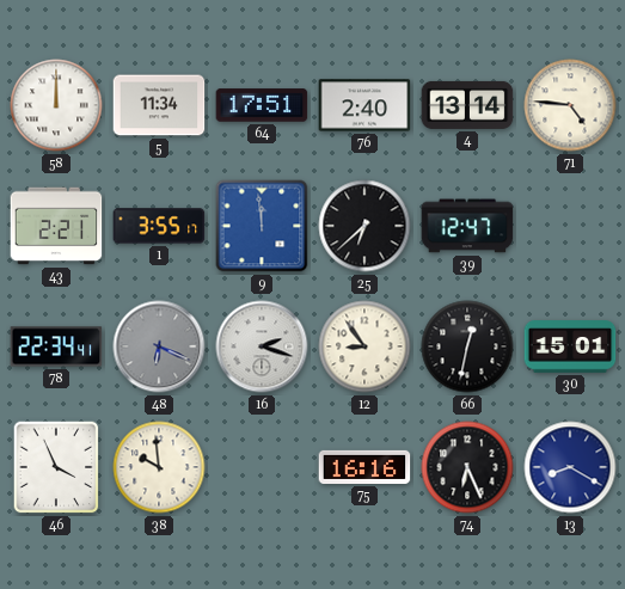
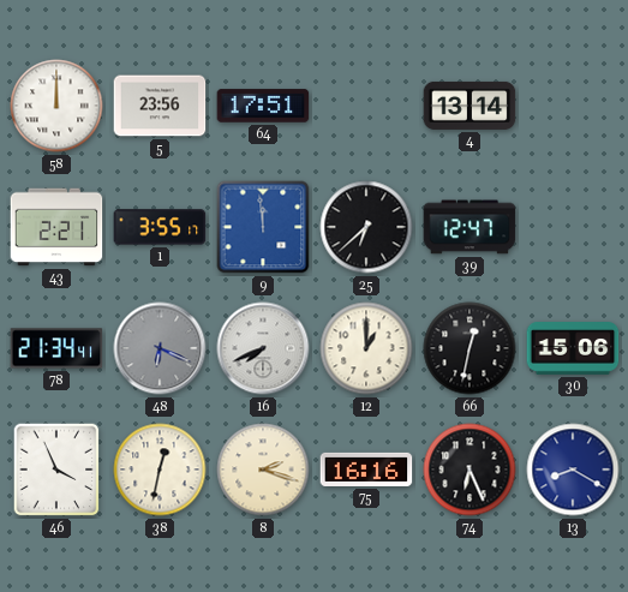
5: 11:34 -> 23:56
76: 2:40 -> none
71: 4:46 -> none
78: 22:34 -> 21:34
16: 2:18 -> 7:41
12: 8:54 -> 1:00
30: 15:01 -> 15:06
38: 9:59 -> 12:32
8: none -> 2:18
